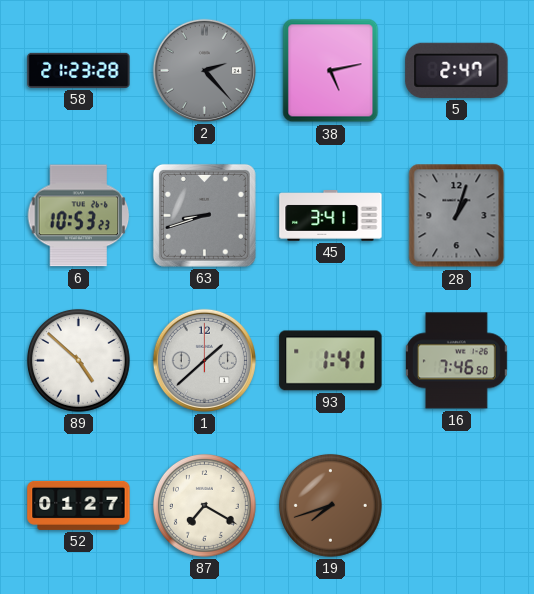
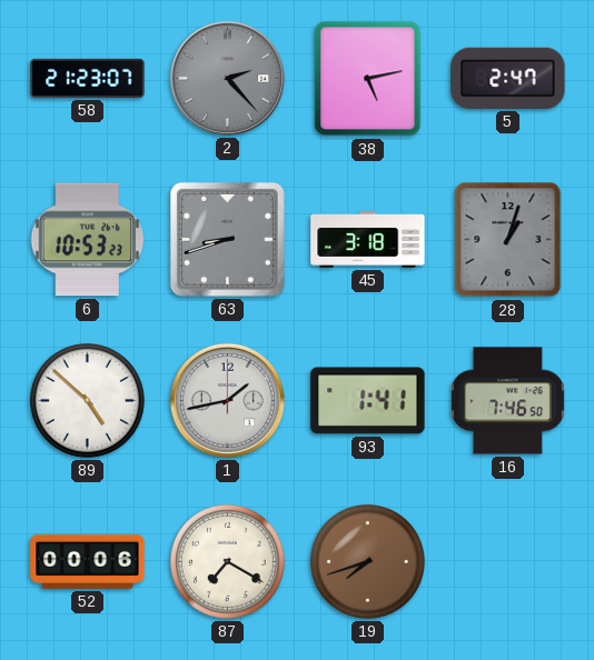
58: 21:23:28 -> 21:23:07
45: 3:41 -> 3:18
1: 1:38 -> 1:43
52: 01:27 -> 00:06
